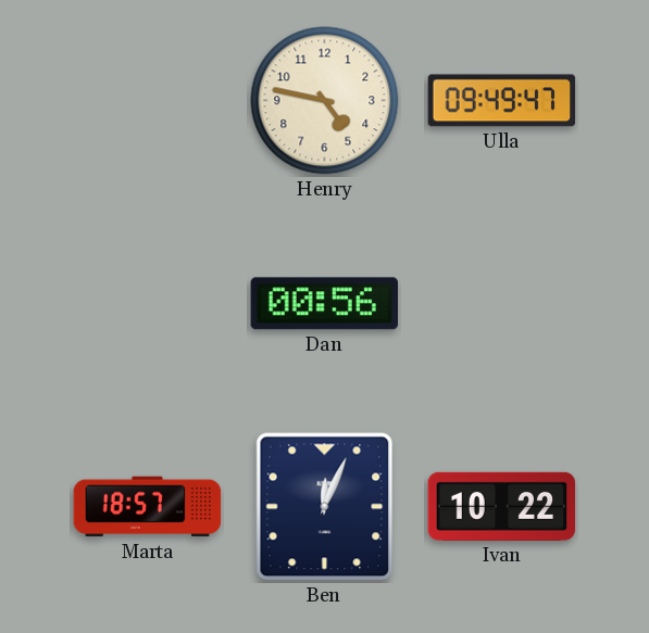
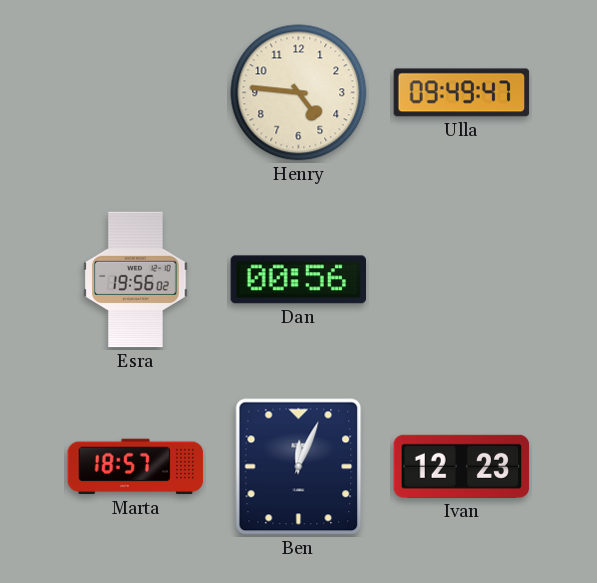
Henry: 4:47 -> 4:46
Esra: none -> 19:56
Ivan: 10:22 -> 12:23
